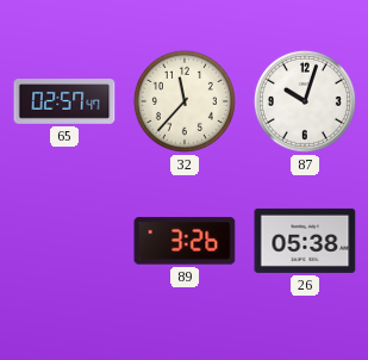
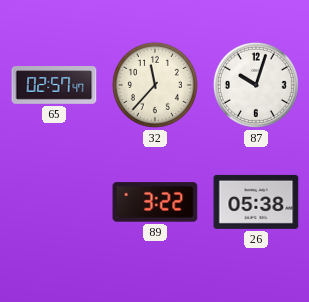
89: 3:26 -> 3:22
